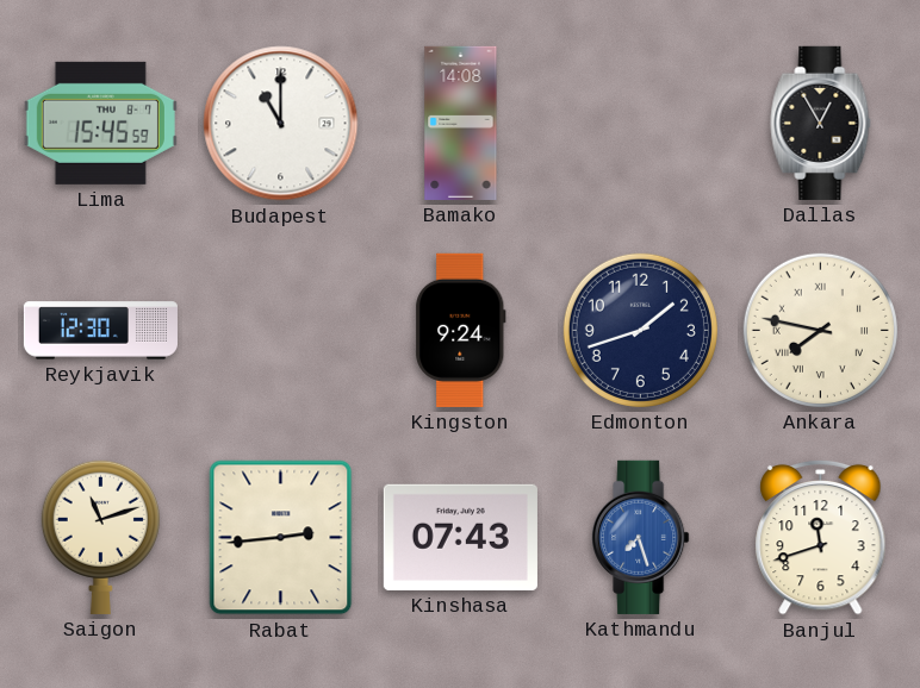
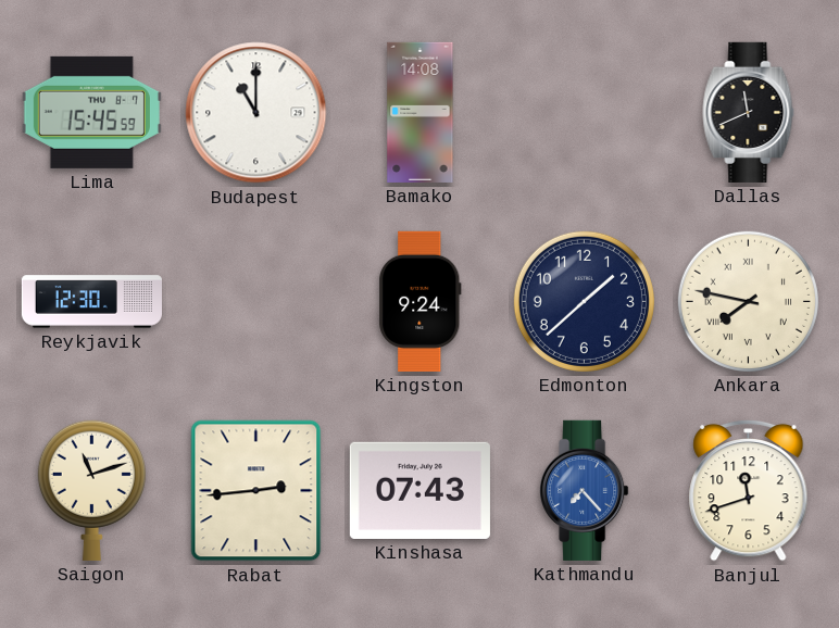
Dallas: 12:55 -> 11:41
Edmonton: 1:42 -> 1:38
Kathmandu: 7:27 -> 7:23
